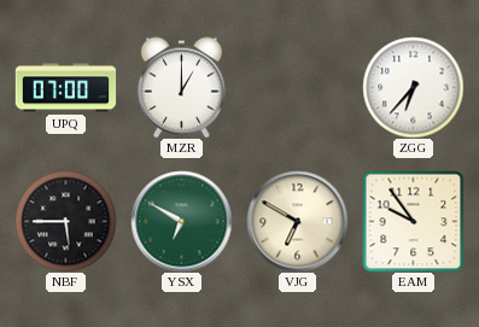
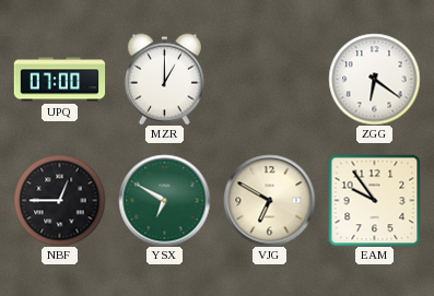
ZGG: 6:37 -> 6:21
NBF: 5:45 -> 12:45
